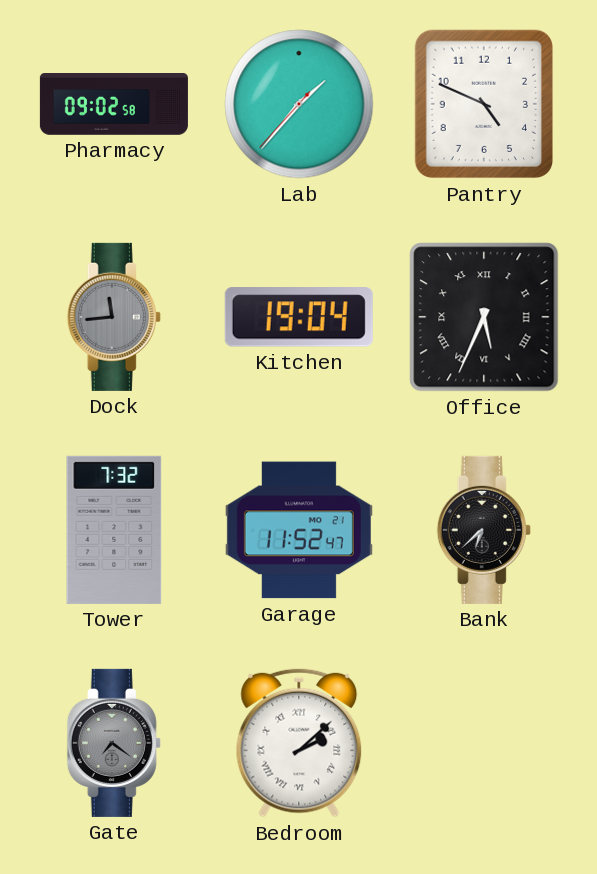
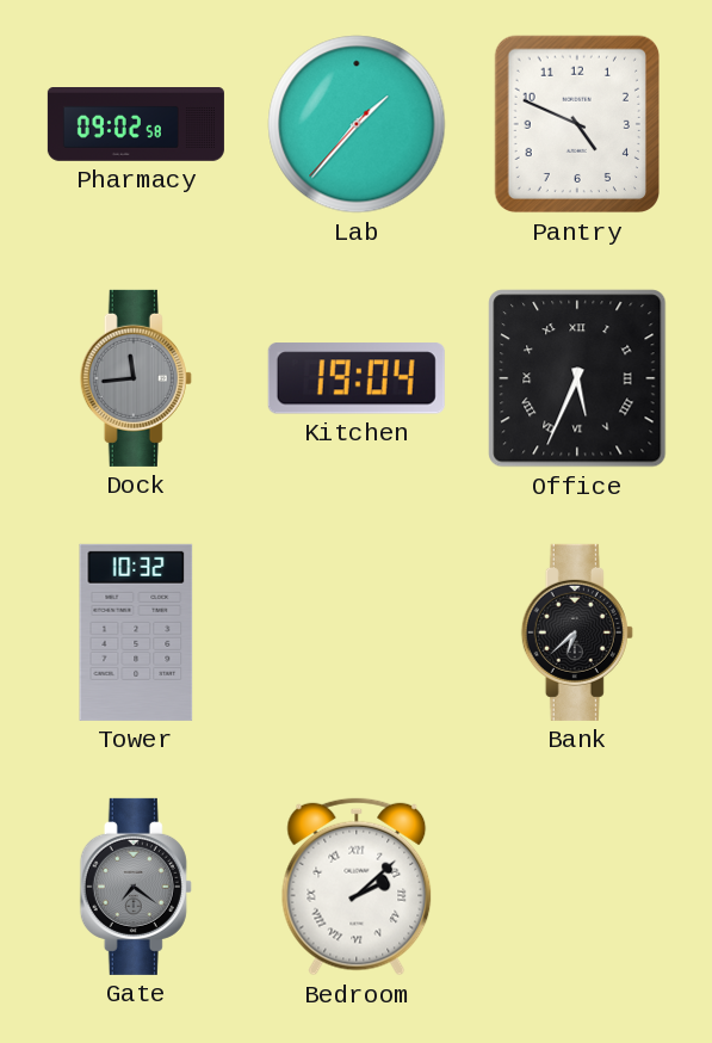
Tower: 7:32 -> 10:32
Garage: 11:52 -> none
